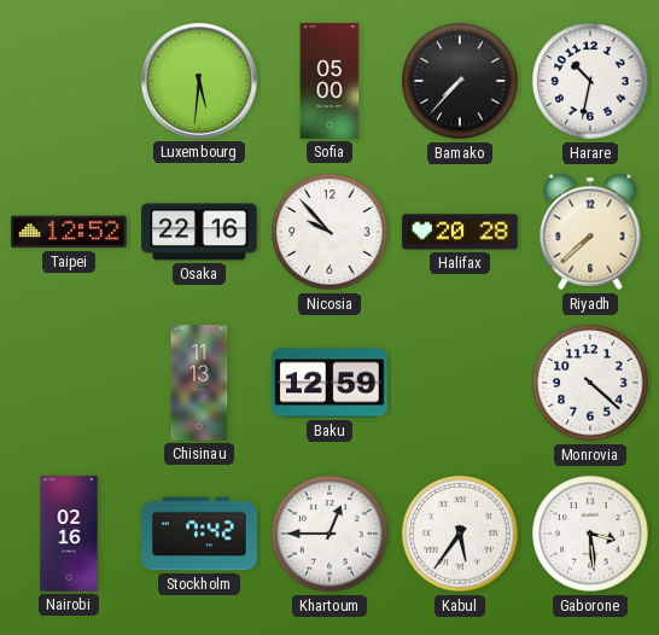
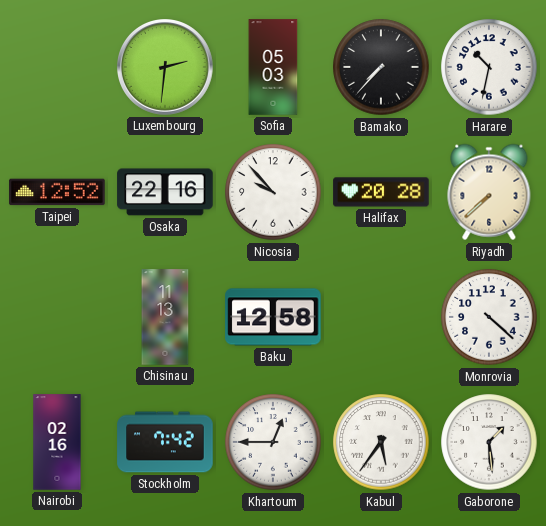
Luxembourg: 5:31 -> 2:31
Sofia: 05:00 -> 05:03
Baku: 12:59 -> 12:58
Gaborone: 3:29 -> 1:29
